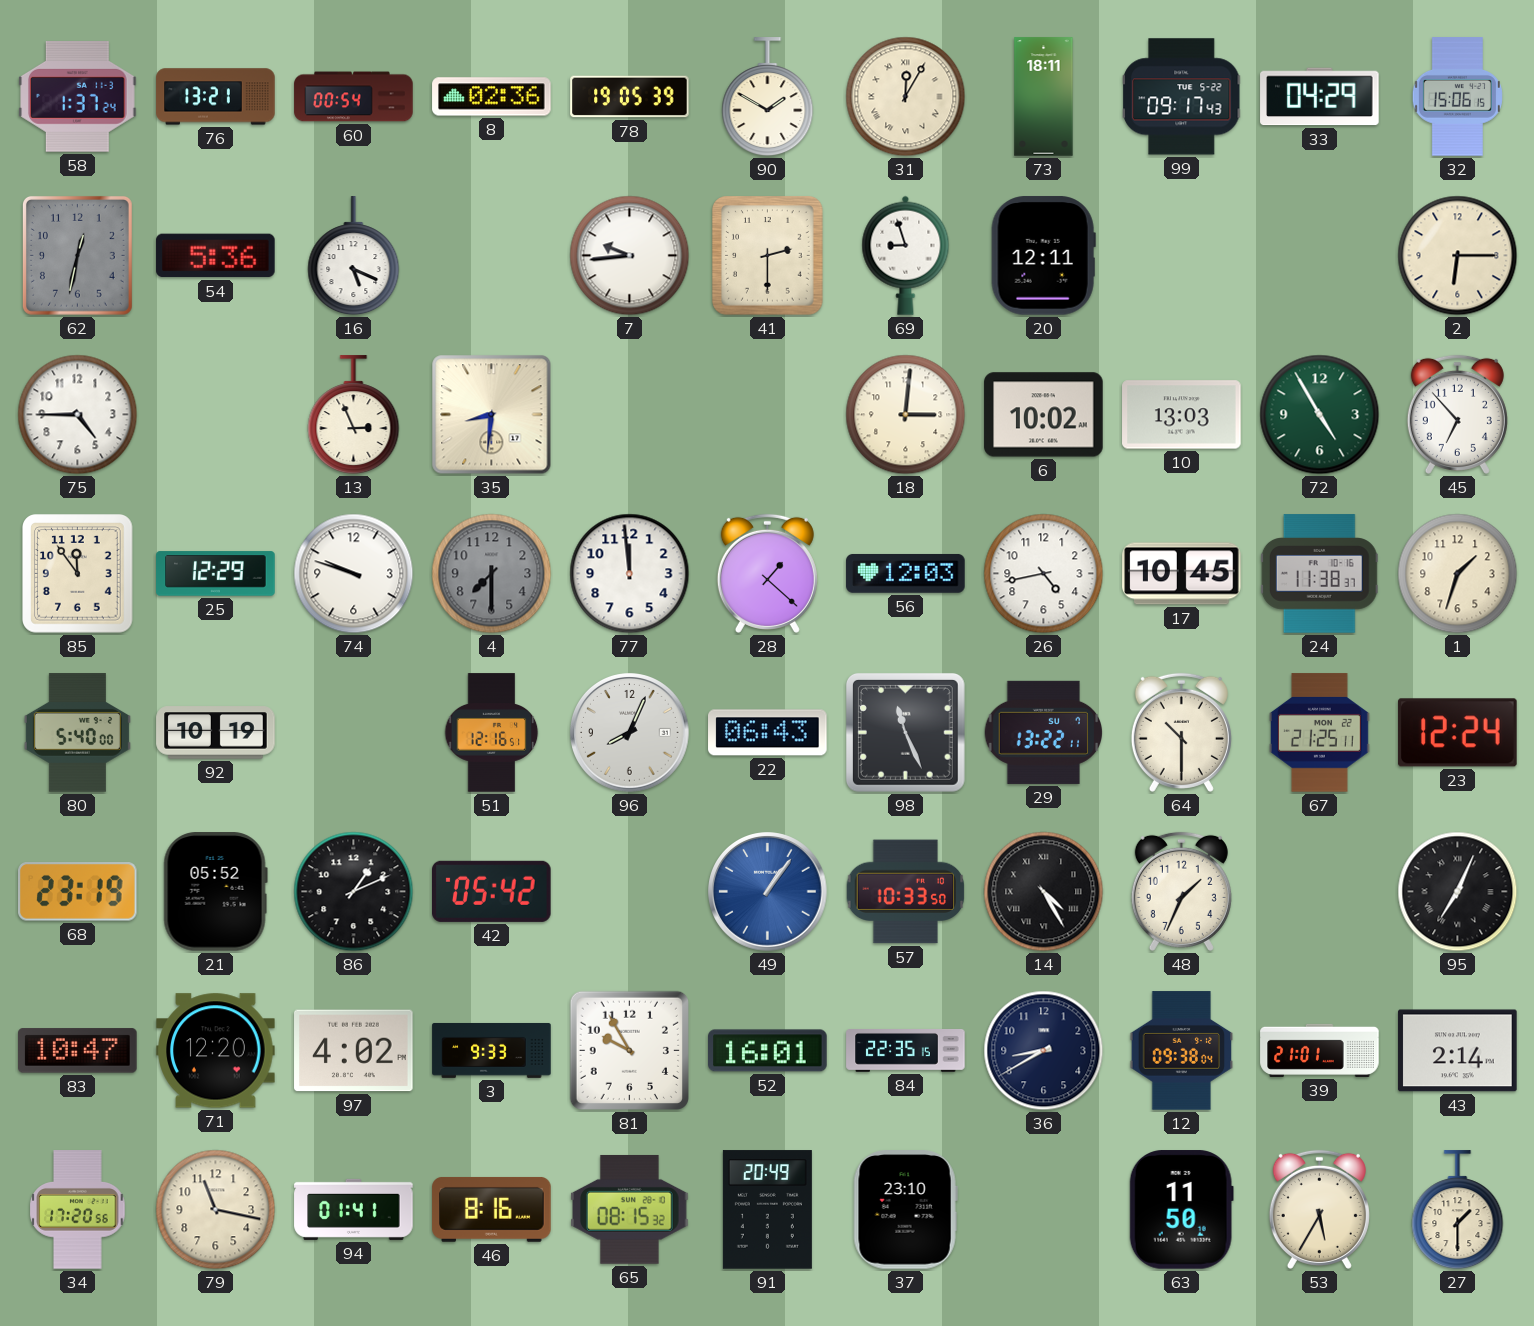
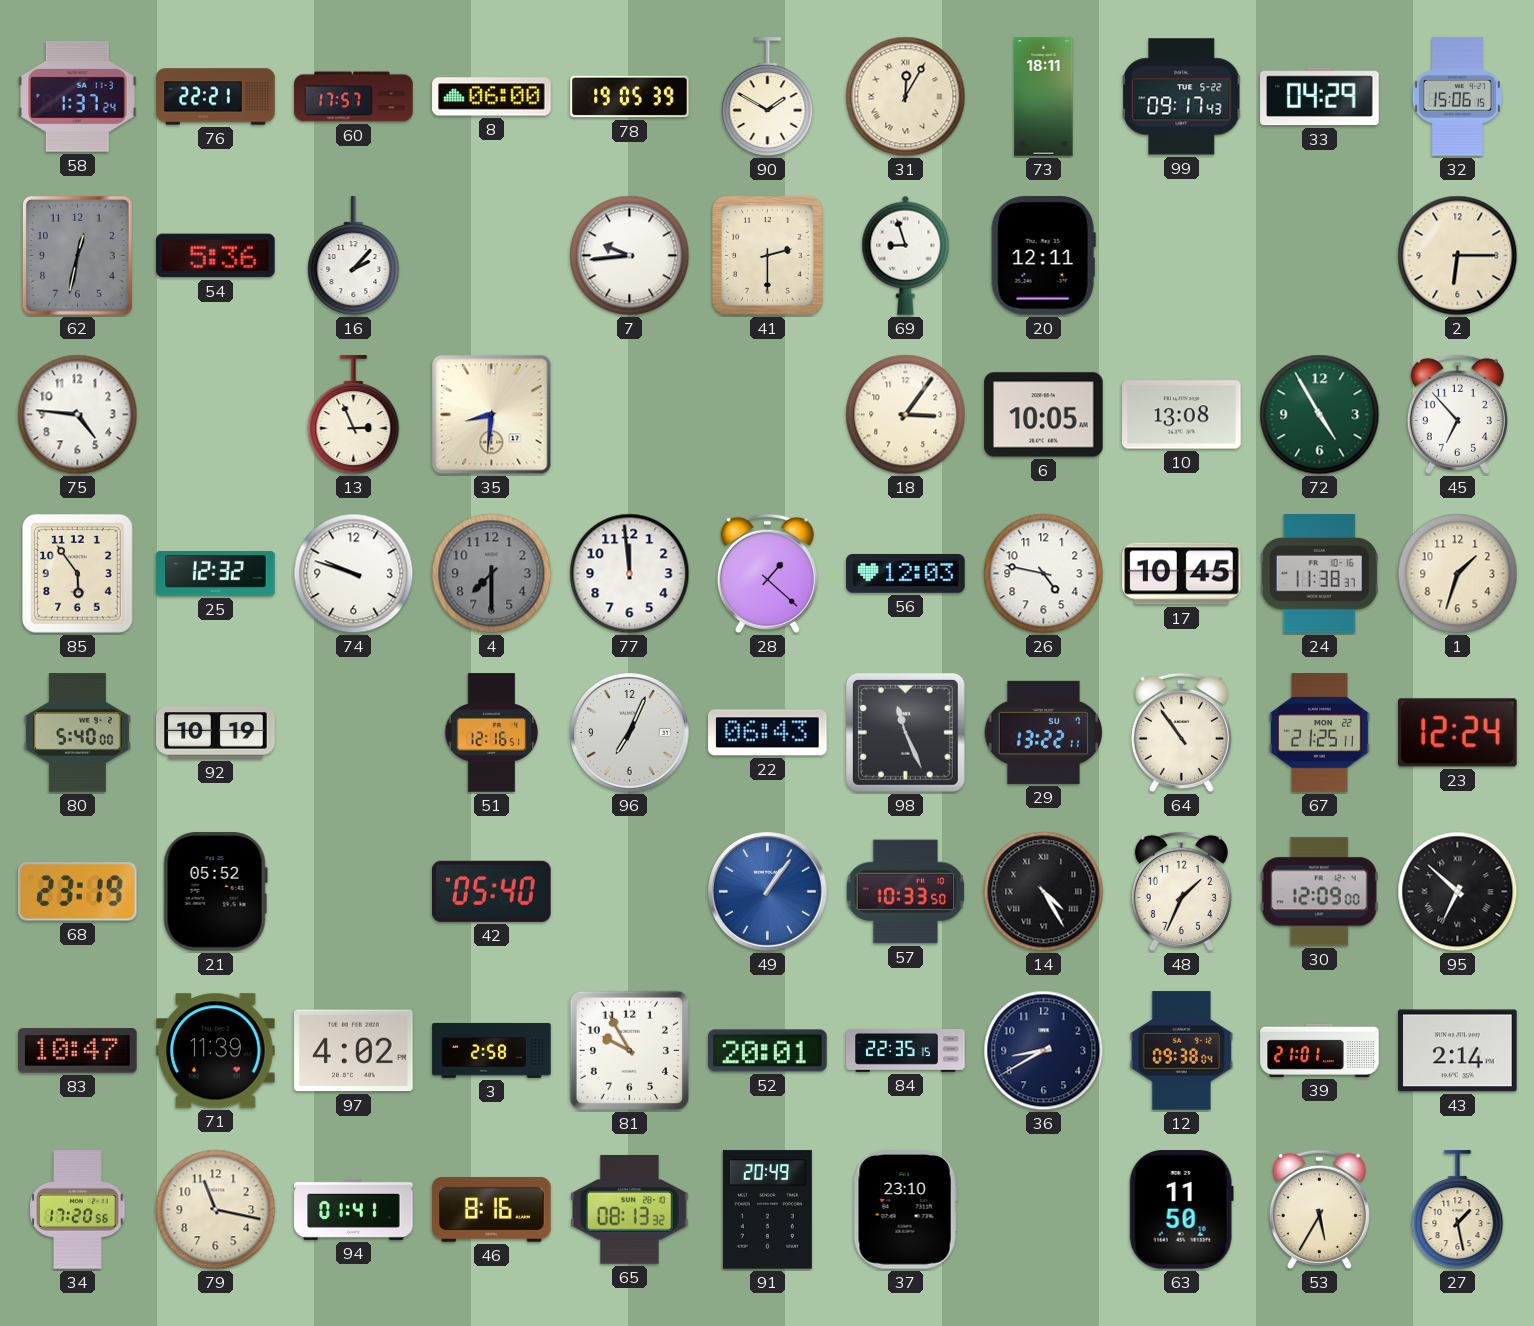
76: 13:21 -> 22:21
60: 00:54 -> 17:57
8: 02:36 -> 06:00
16: 5:19 -> 2:07
75: 4:45 -> 4:46
18: 3:01 -> 3:06
6: 10:02 -> 10:05
10: 13:03 -> 13:08
85: 11:54 -> 5:54
25: 12:29 -> 12:32
26: 4:43 -> 4:47
96: 8:04 -> 7:04
64: 10:30 -> 10:54
86: 1:11 -> none
42: 05:42 -> 05:40
30: none -> 12:09
95: 7:04 -> 6:52
71: 12:20 -> 11:39
3: 9:33 -> 2:58
52: 16:01 -> 20:01
65: 08:15 -> 08:13
27: 1:30 -> 1:28
